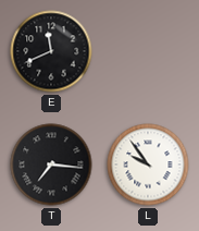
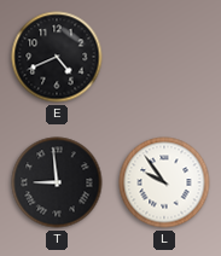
E: 11:41 -> 4:41
T: 7:16 -> 8:59
